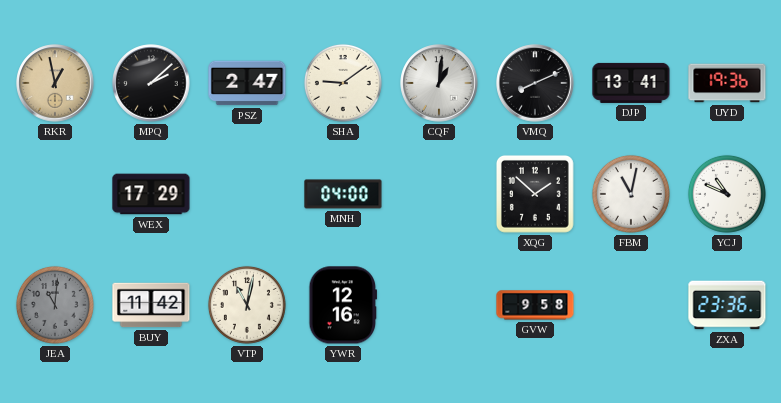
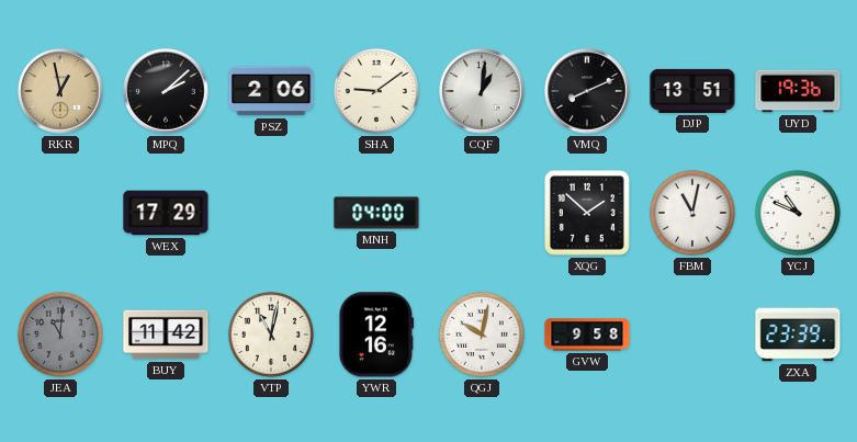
PSZ: 2:47 -> 2:06
DJP: 13:41 -> 13:51
QGJ: none -> 10:02
ZXA: 23:36 -> 23:39
